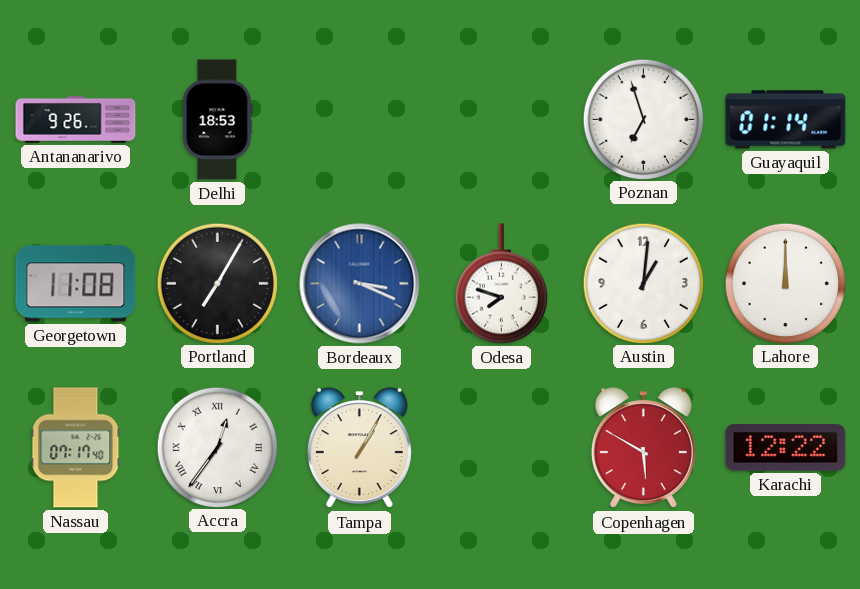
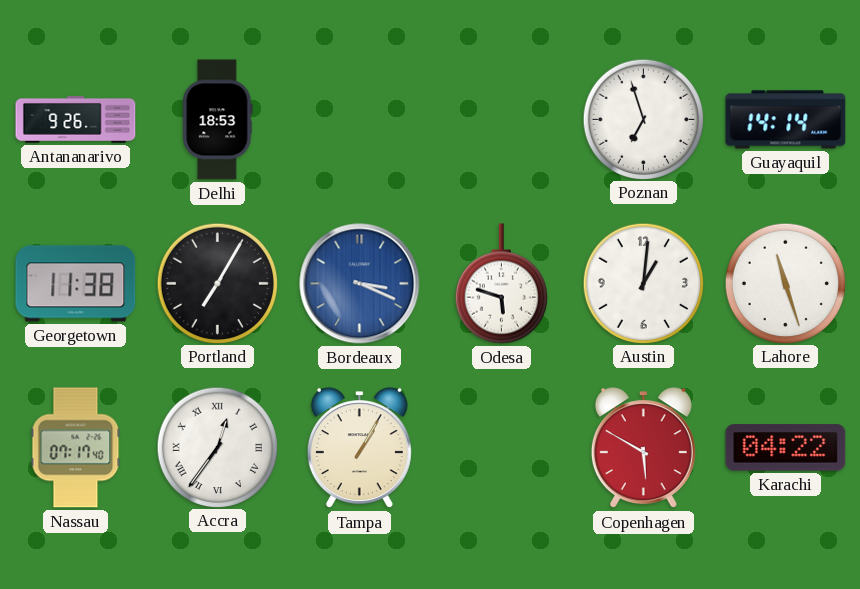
Guayaquil: 01:14 -> 14:14
Georgetown: 11:08 -> 11:38
Odesa: 7:48 -> 5:48
Lahore: 12:00 -> 11:27
Karachi: 12:22 -> 04:22
